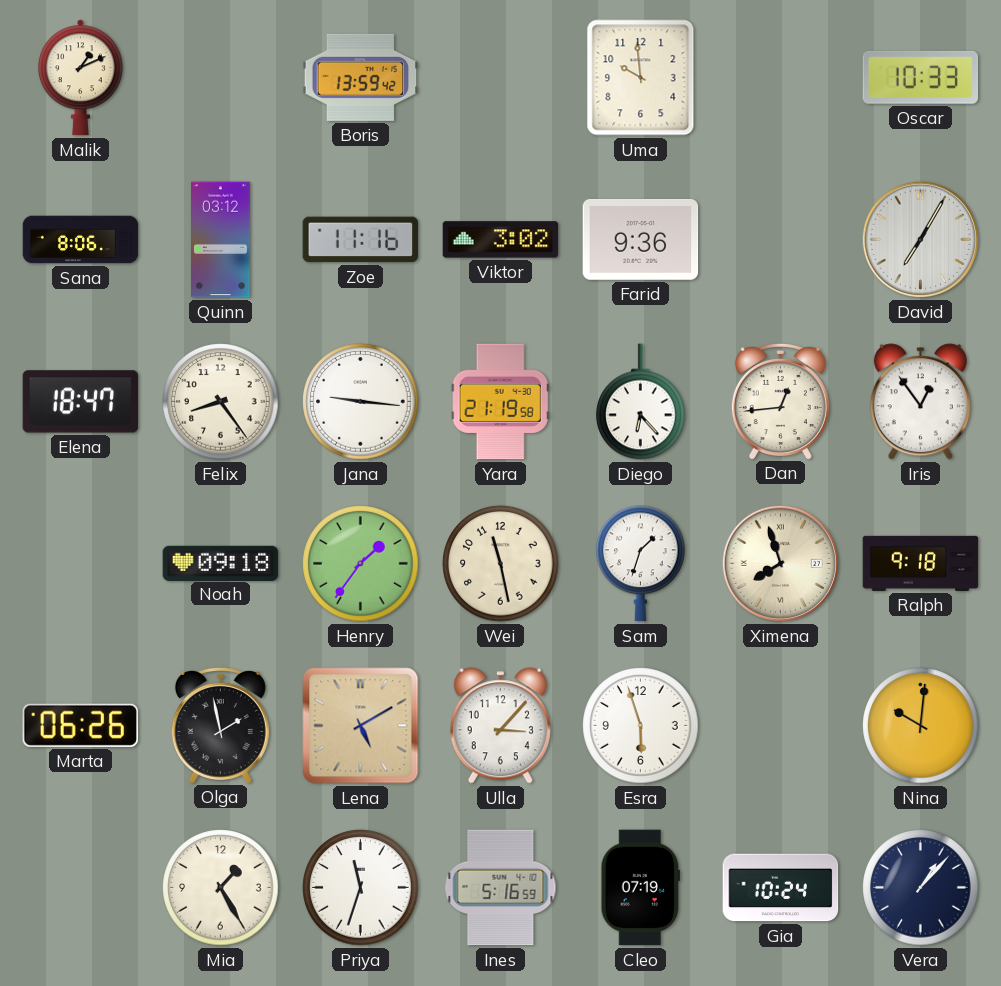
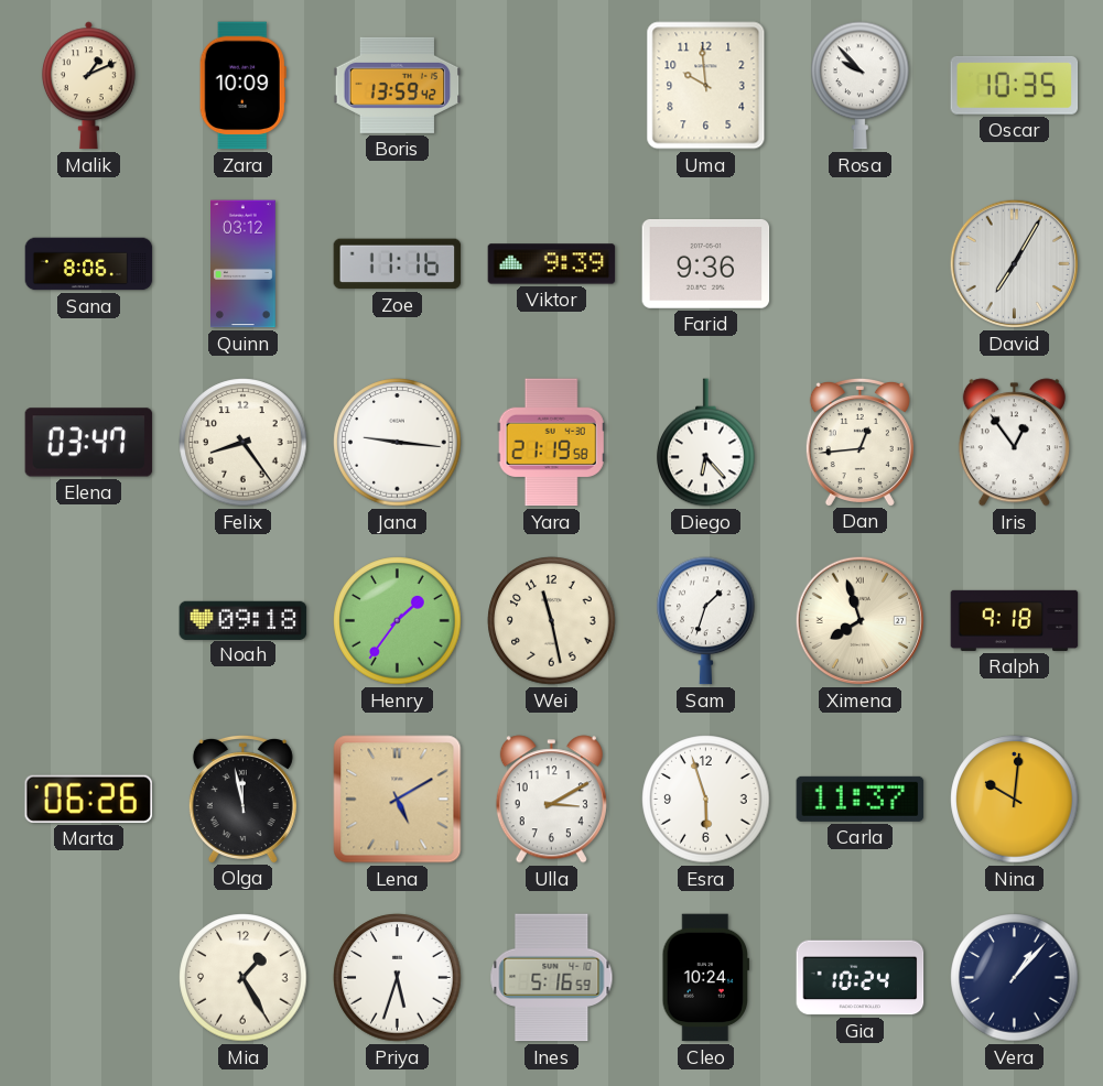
Zara: none -> 10:09
Rosa: none -> 9:53
Oscar: 10:33 -> 10:35
Viktor: 3:02 -> 9:39
Elena: 18:47 -> 03:47
Olga: 1:58 -> 11:58
Ulla: 3:07 -> 3:10
Carla: none -> 11:37
Priya: 11:33 -> 5:33
Cleo: 07:19 -> 10:24
